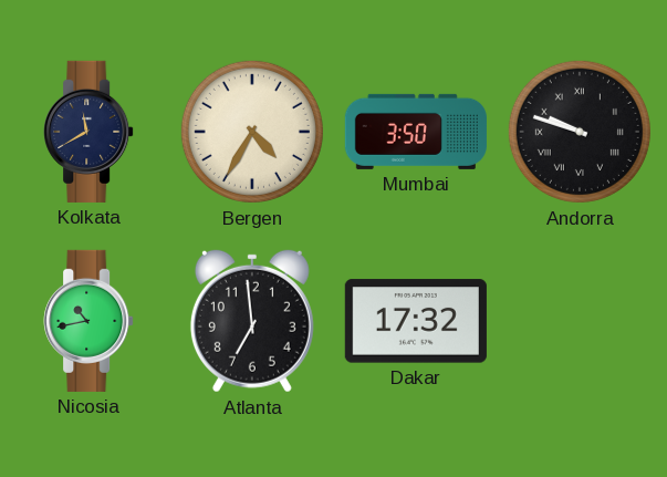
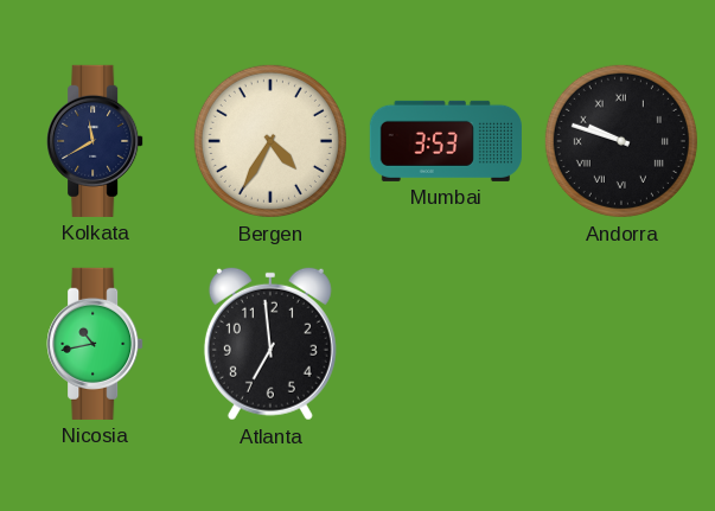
Mumbai: 3:50 -> 3:53
Dakar: 17:32 -> none
